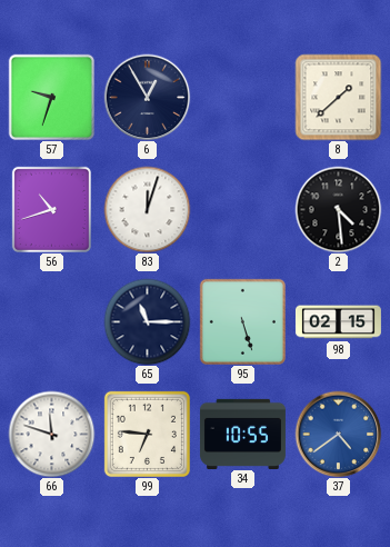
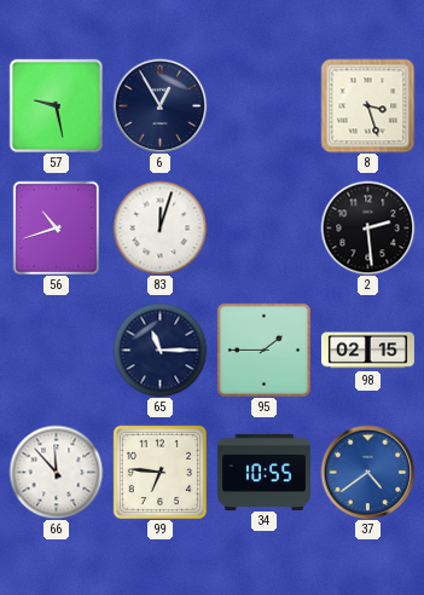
57: 9:33 -> 9:28
8: 1:38 -> 3:27
2: 4:29 -> 2:29
95: 5:27 -> 1:45
66: 11:48 -> 11:53
